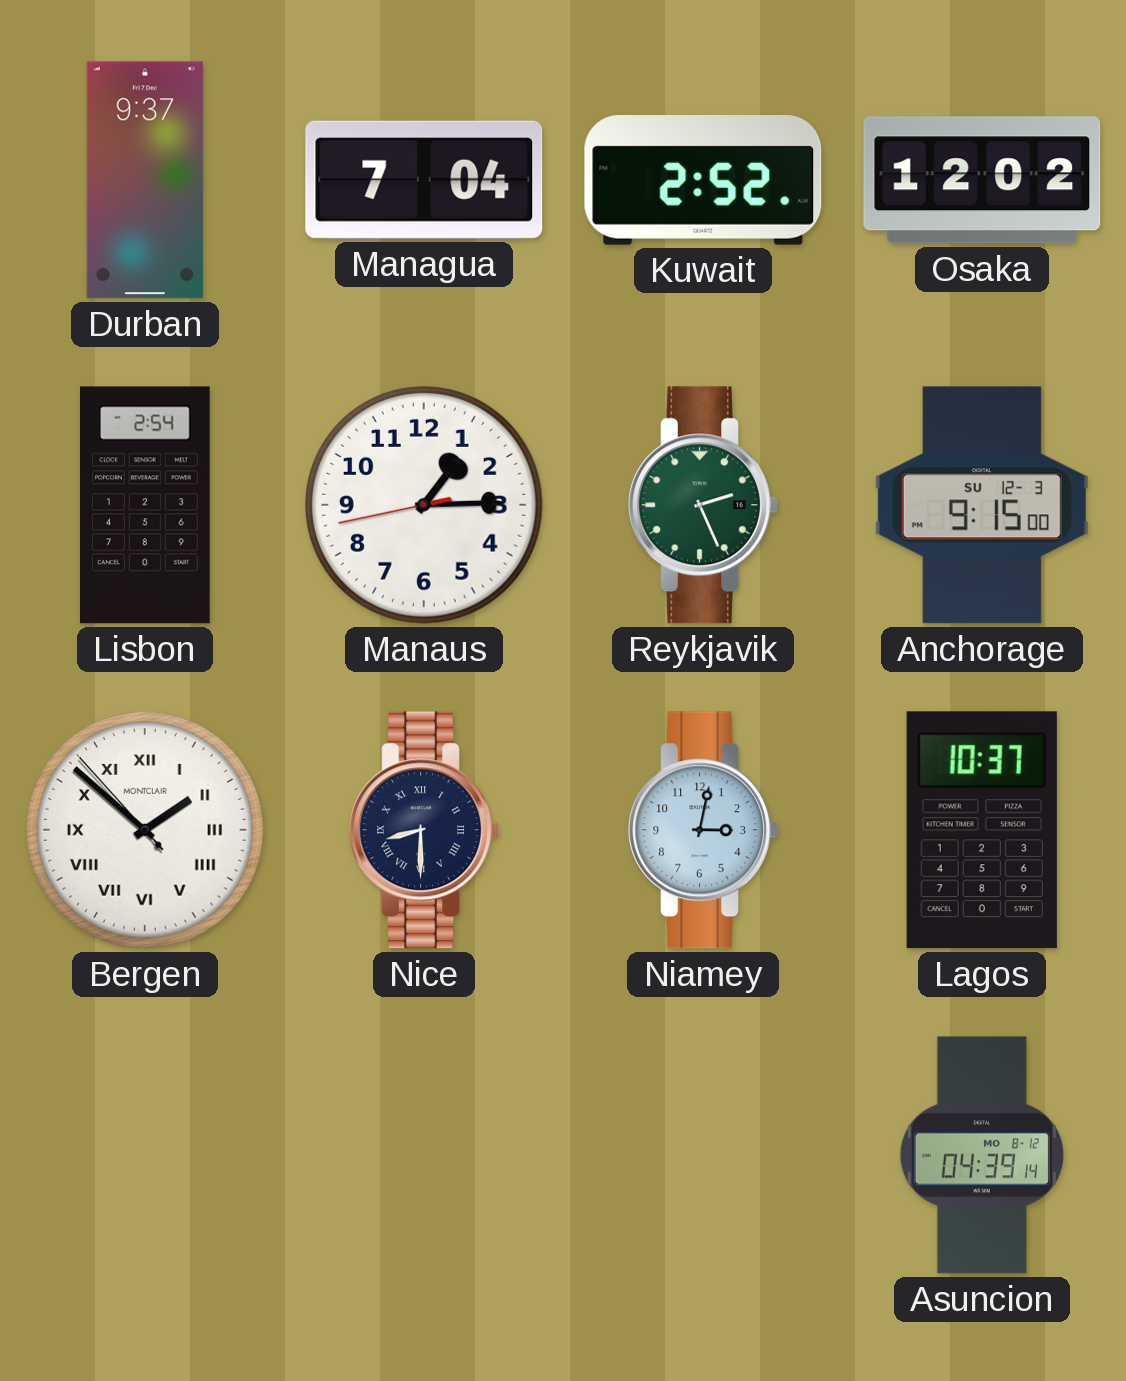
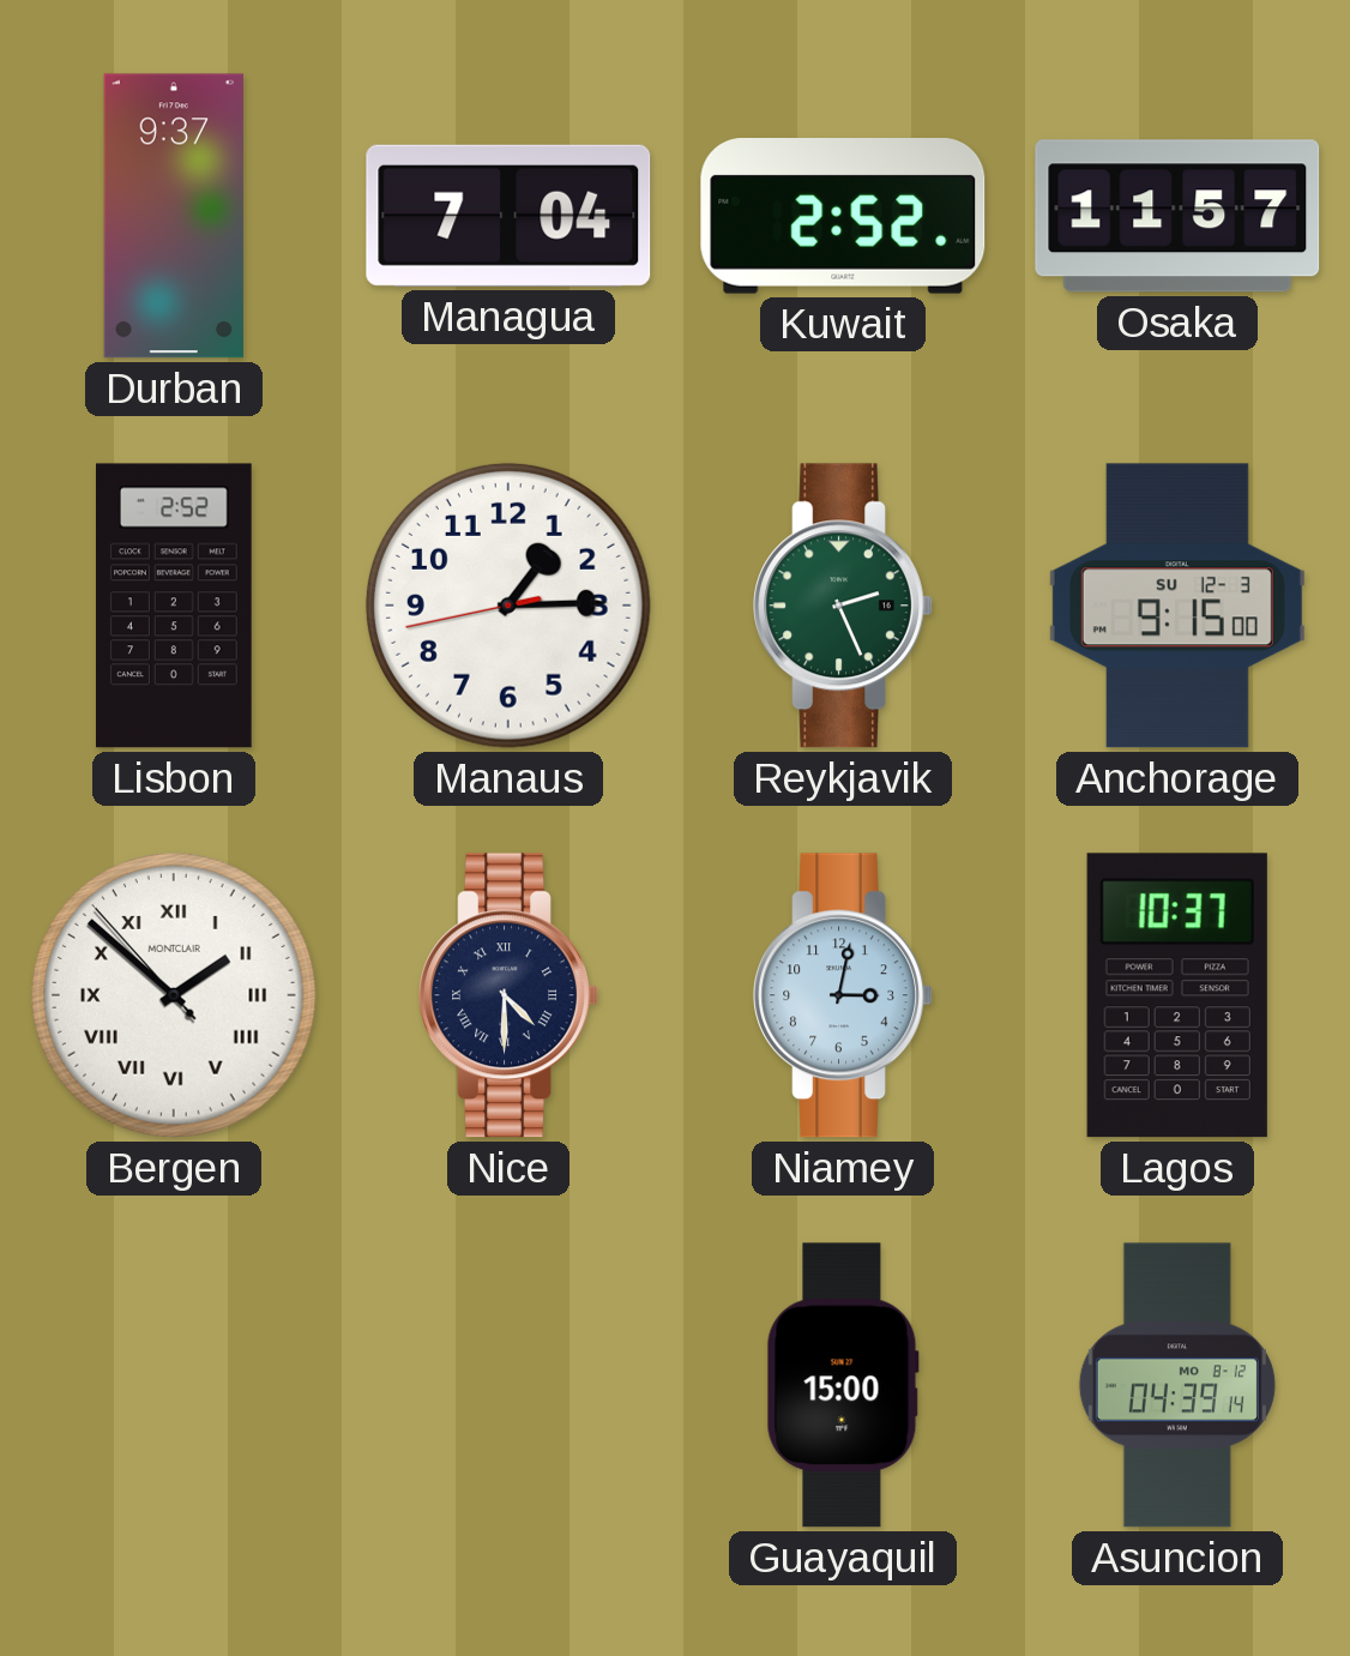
Osaka: 12:02 -> 11:57
Lisbon: 2:54 -> 2:52
Nice: 8:30 -> 4:30
Guayaquil: none -> 15:00
